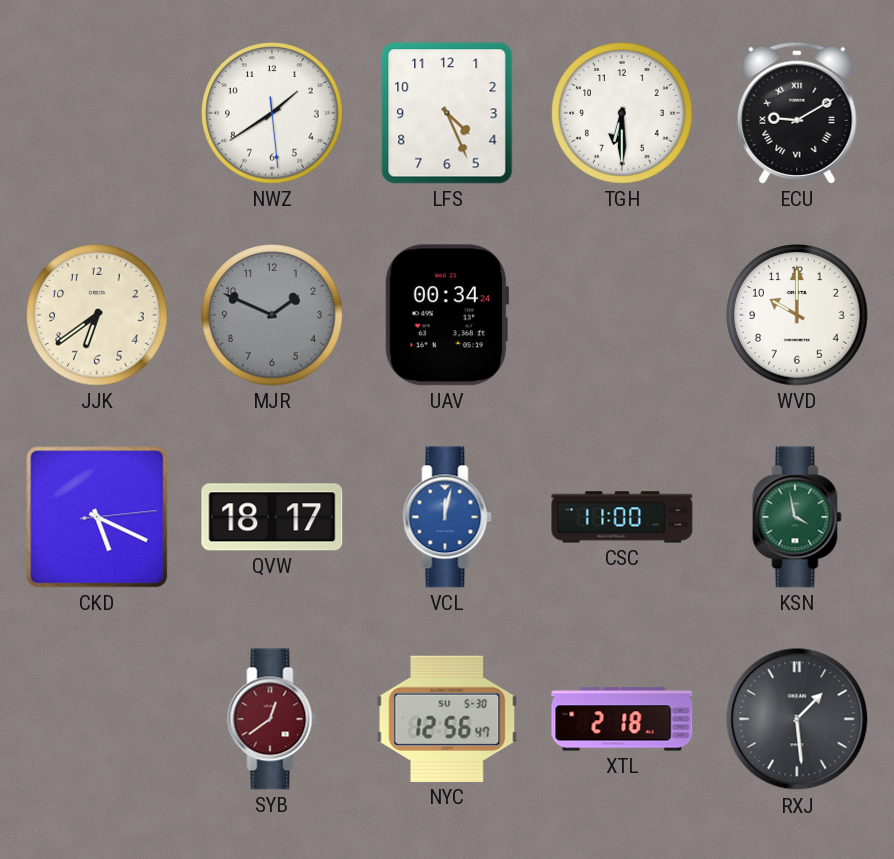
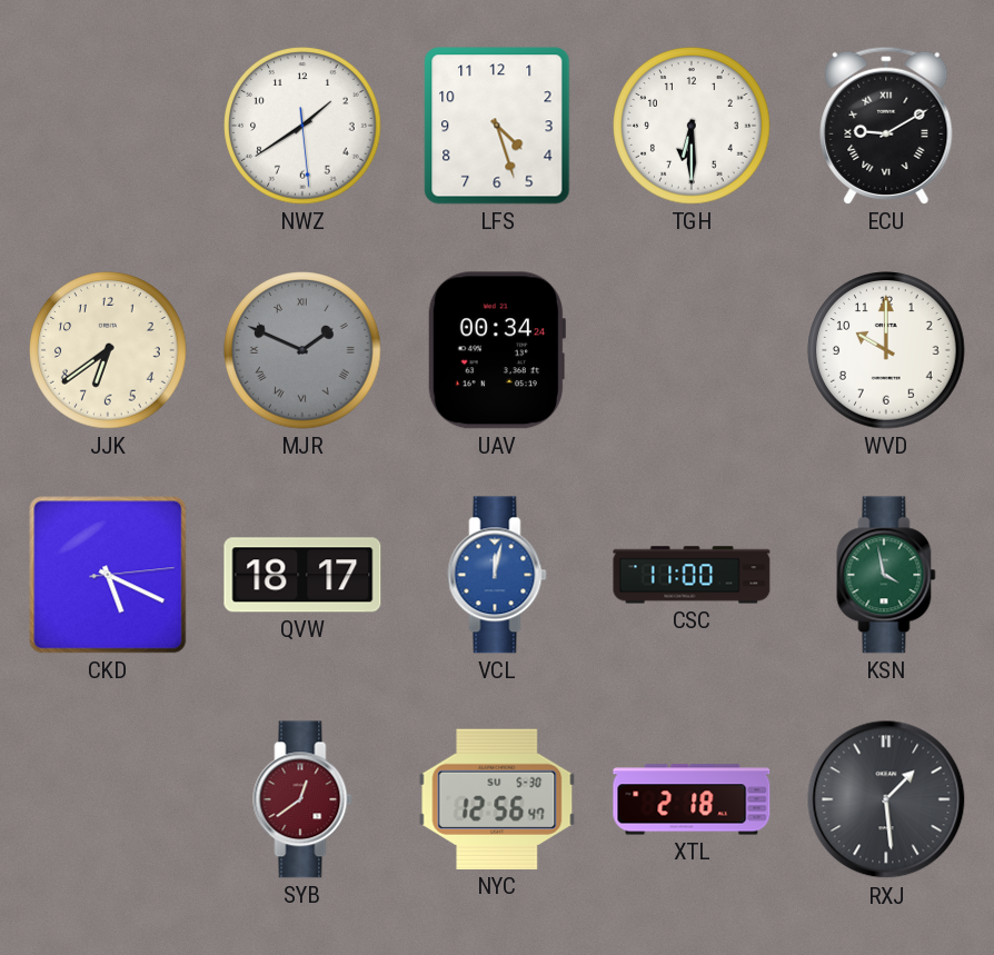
LFS: 4:26 -> 4:27
MJR numerals: Arabic -> Roman
